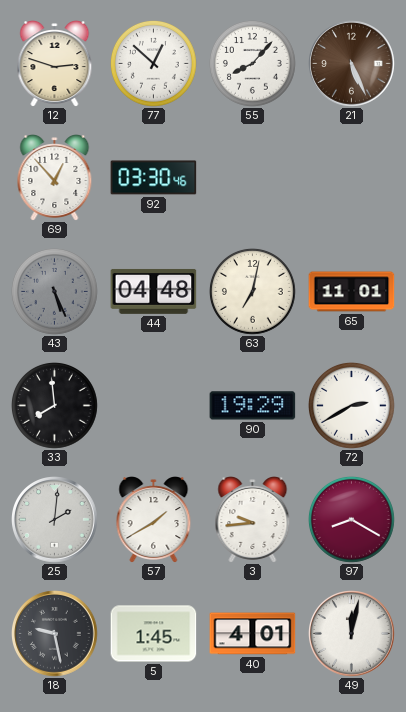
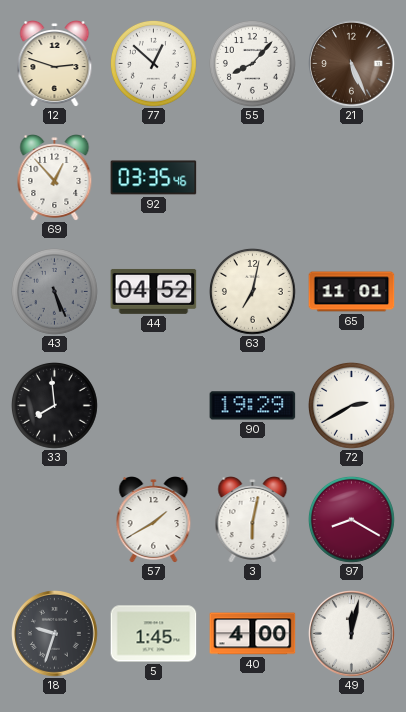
92: 03:30 -> 03:35
44: 04:48 -> 04:52
25: 2:01 -> none
3: 9:44 -> 6:02
18: 9:28 -> 9:33
40: 4:01 -> 4:00
